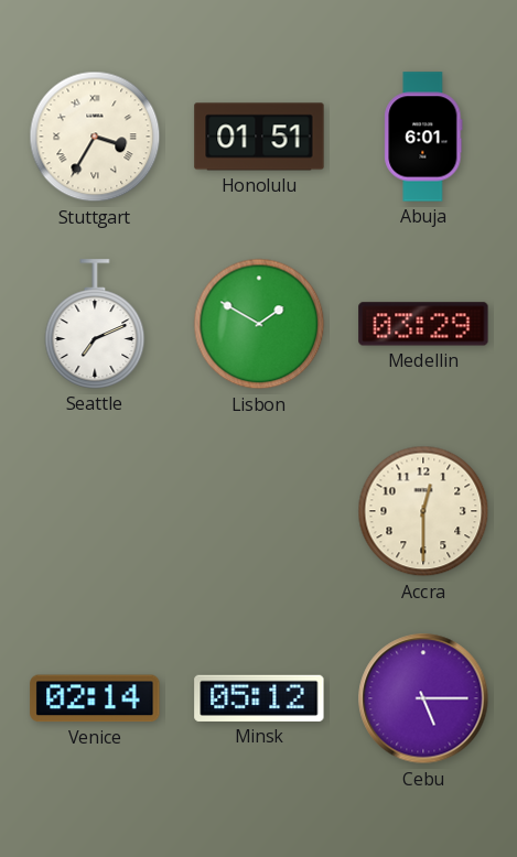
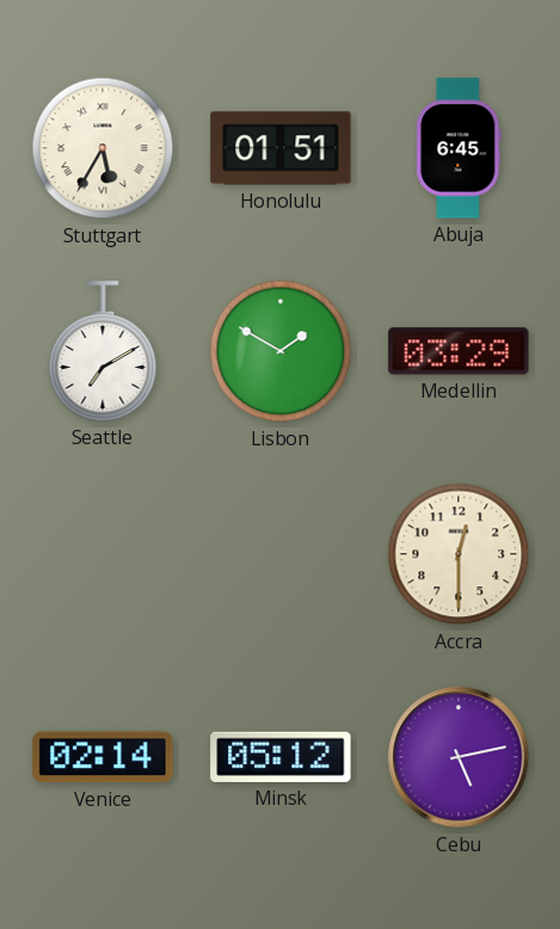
Stuttgart: 3:35 -> 5:35
Abuja: 6:01 -> 6:45
Seattle: 7:11 -> 7:10
Cebu: 5:15 -> 5:13
